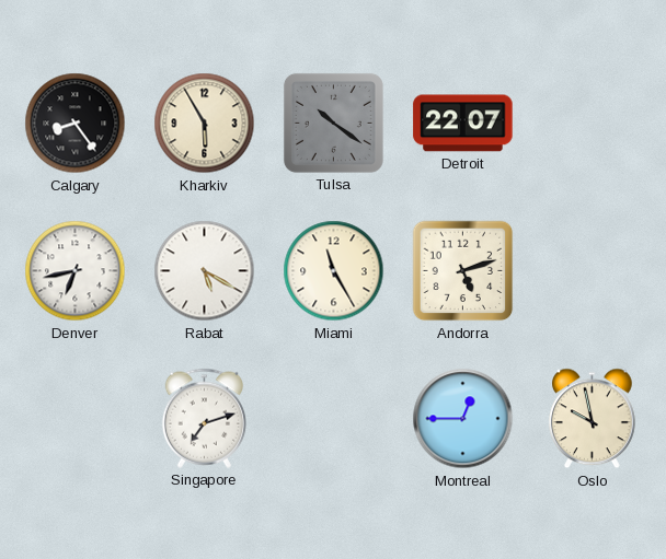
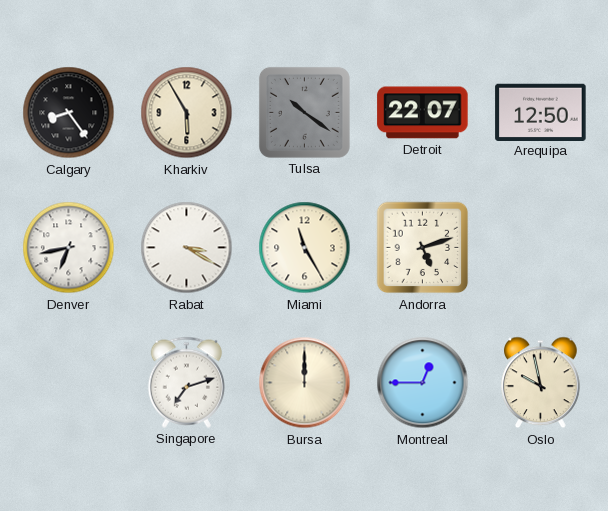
Arequipa: none -> 12:50
Rabat: 5:20 -> 3:20
Bursa: none -> 12:00
